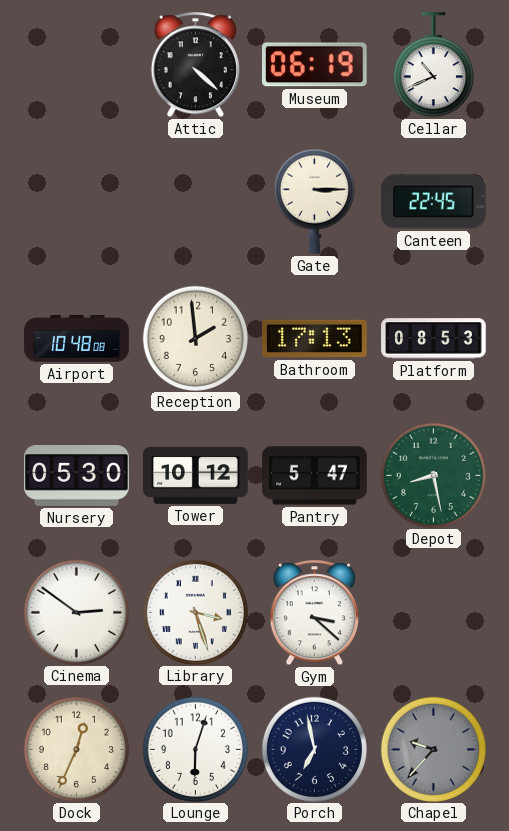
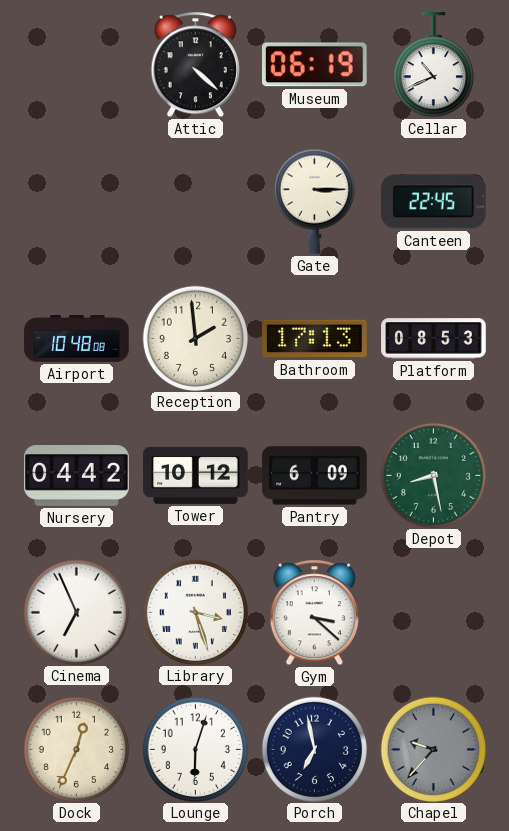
Nursery: 05:30 -> 04:42
Pantry: 5:47 -> 6:09
Cinema: 2:51 -> 6:56
